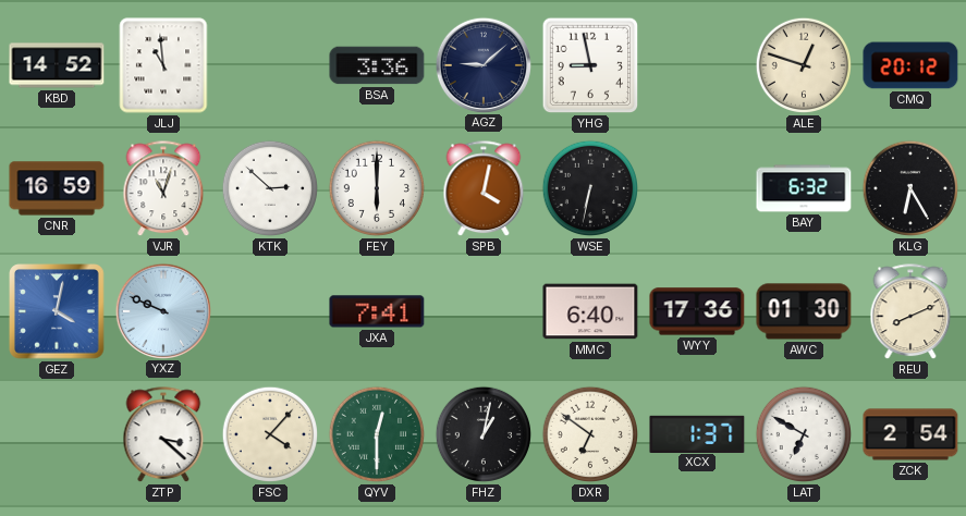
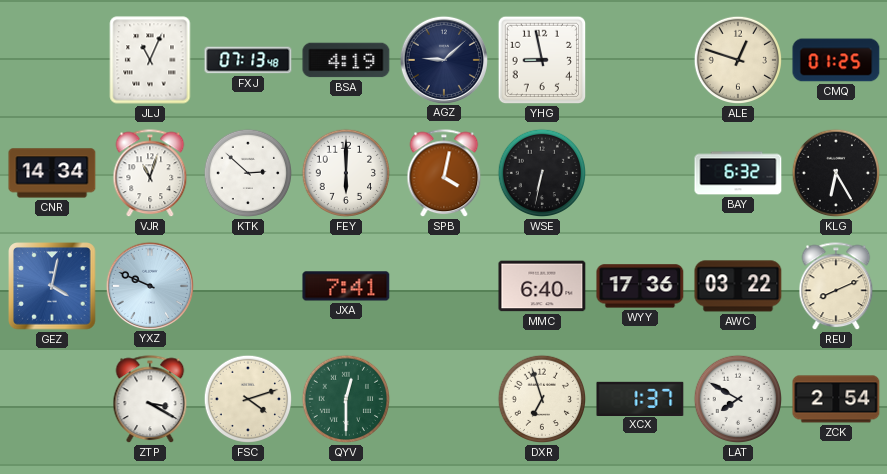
KBD: 14:52 -> none
JLJ: 10:59 -> 11:04
FXJ: none -> 07:13
BSA: 3:36 -> 4:19
CMQ: 20:12 -> 01:25
CNR: 16:59 -> 14:34
AWC: 01:30 -> 03:22
ZTP: 3:22 -> 3:20
FSC: 4:07 -> 4:12
FHZ: 1:02 -> none
DXR: 6:51 -> 6:57
LAT: 6:50 -> 7:50
